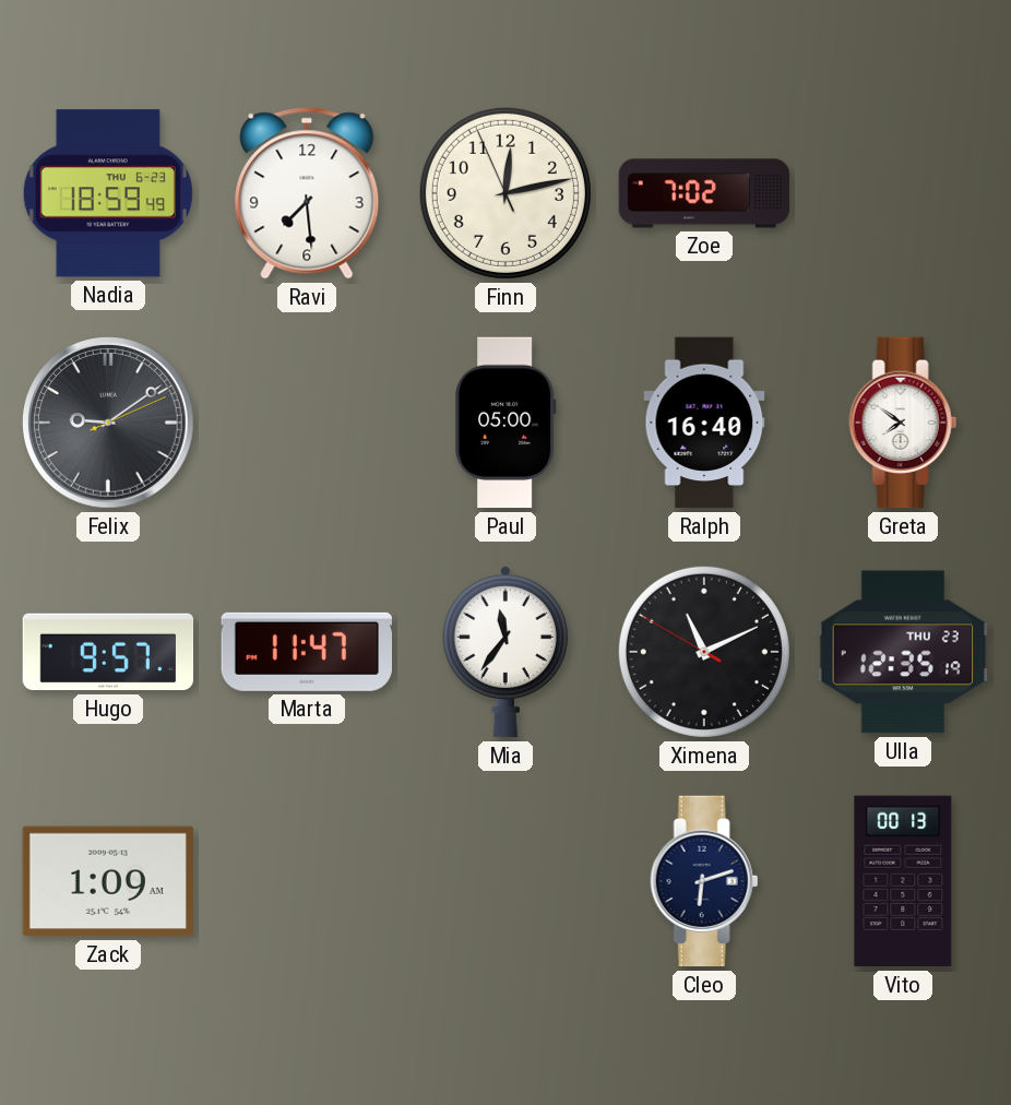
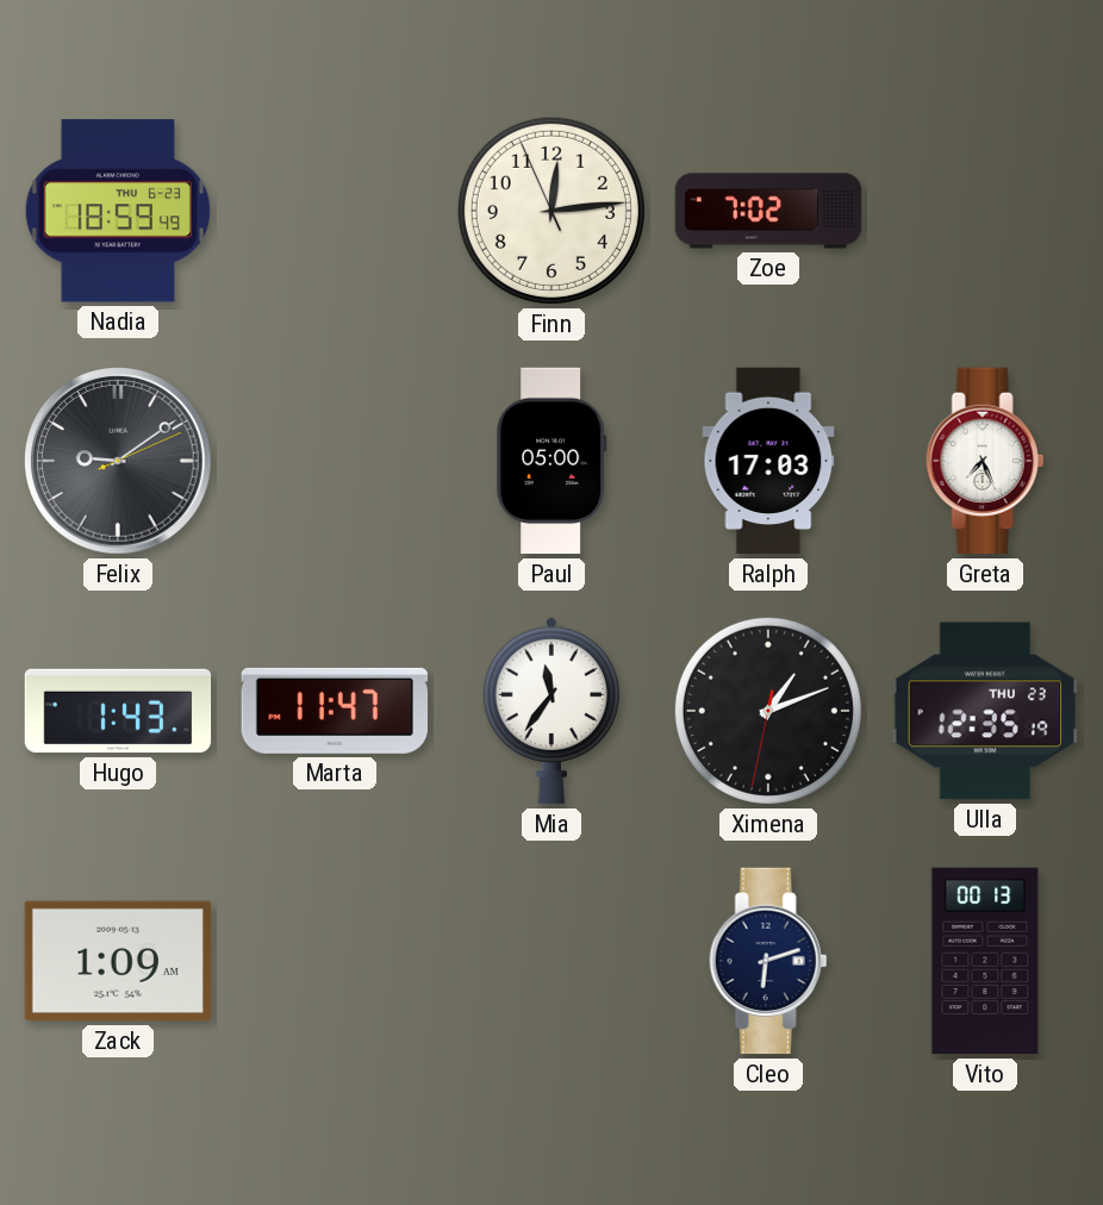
Ravi: 7:29 -> none
Finn: 12:12 -> 12:13
Ralph: 16:40 -> 17:03
Greta: 7:51 -> 7:26
Hugo: 9:57 -> 1:43
Ximena: 11:10 -> 1:11
